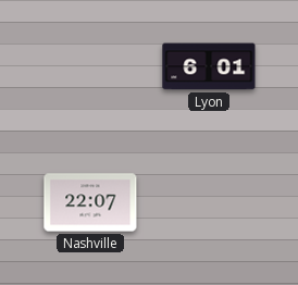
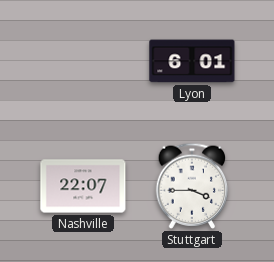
Stuttgart: none -> 3:45
